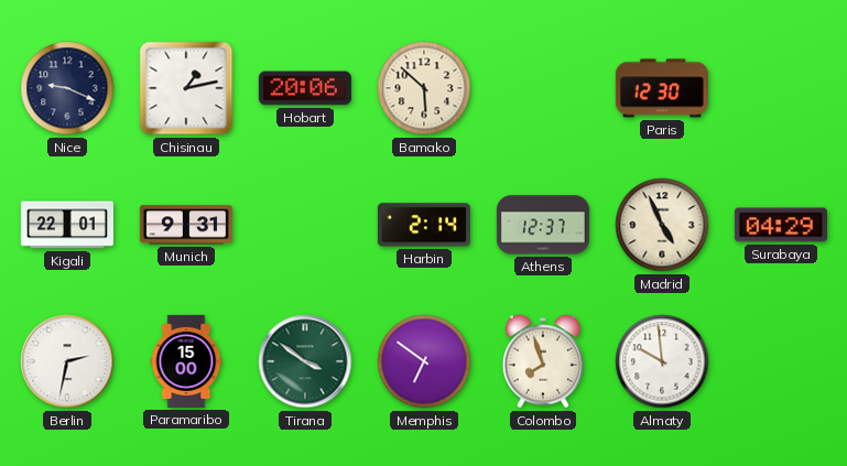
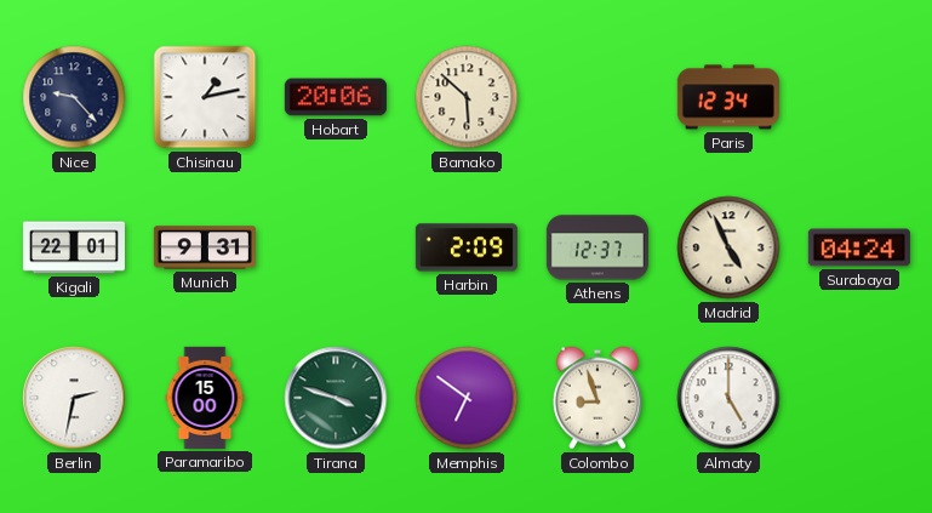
Nice: 9:19 -> 9:23
Paris: 12:30 -> 12:34
Harbin: 2:14 -> 2:09
Surabaya: 04:29 -> 04:24
Tirana: 3:51 -> 3:48
Colombo: 7:57 -> 8:57
Almaty: 9:59 -> 5:00
